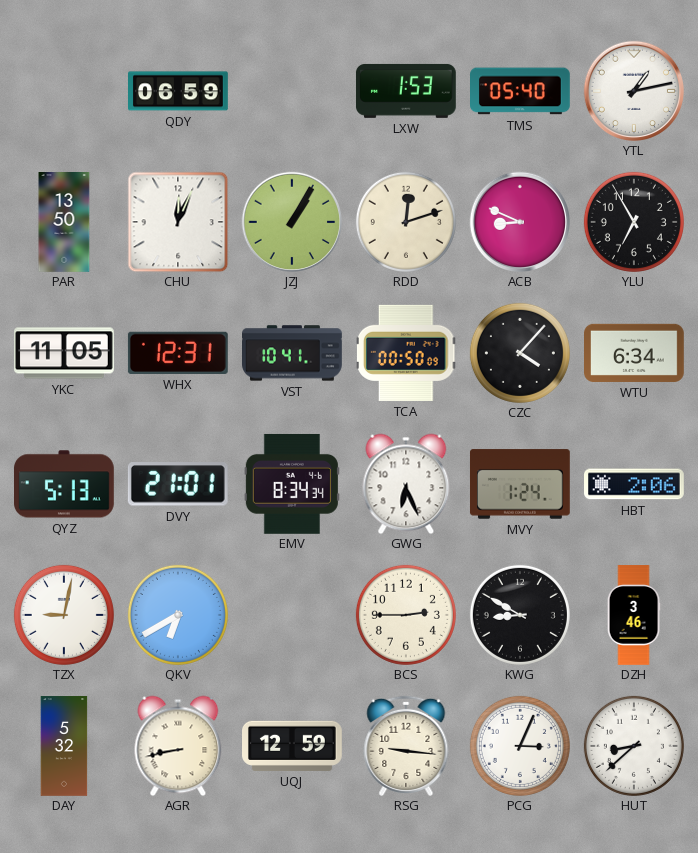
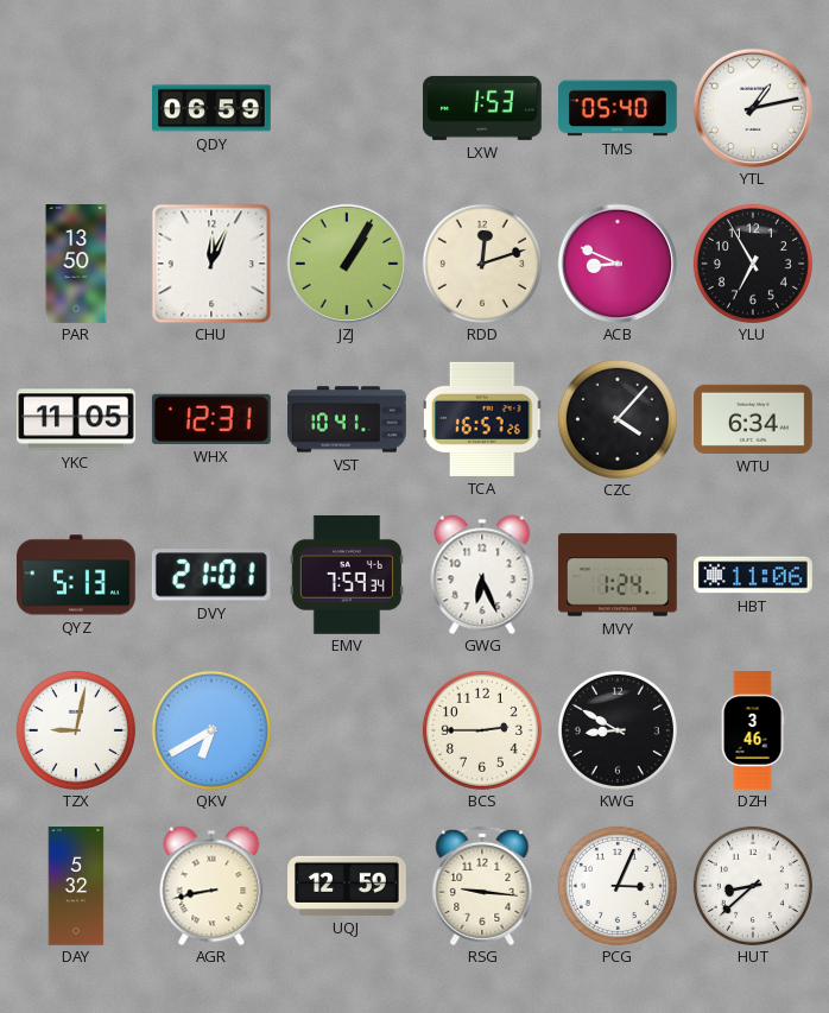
TCA: 00:50 -> 16:57
EMV: 8:34 -> 7:59
HBT: 2:06 -> 11:06
